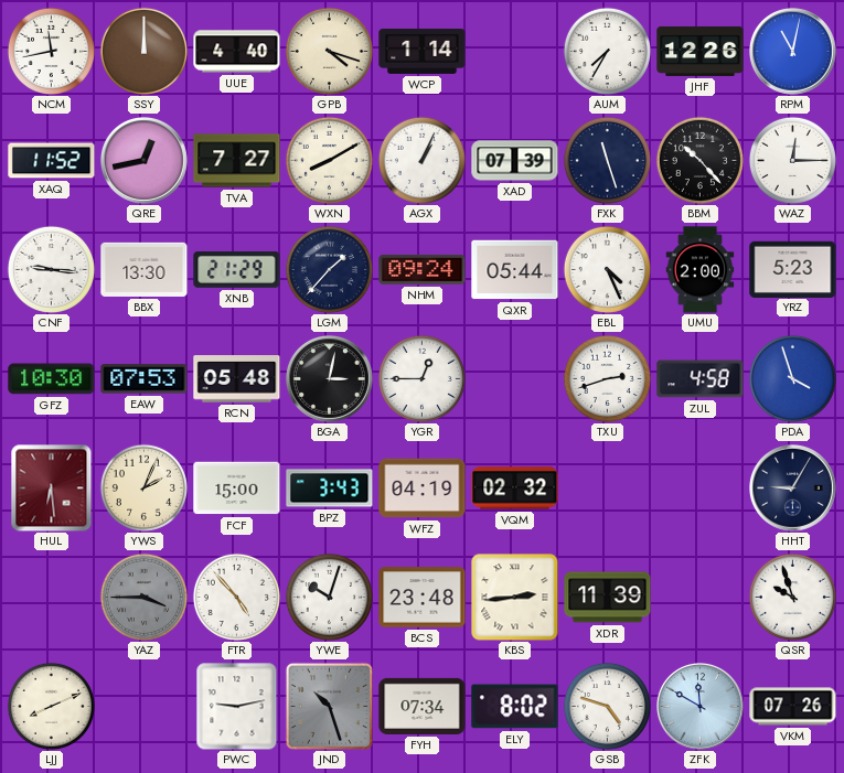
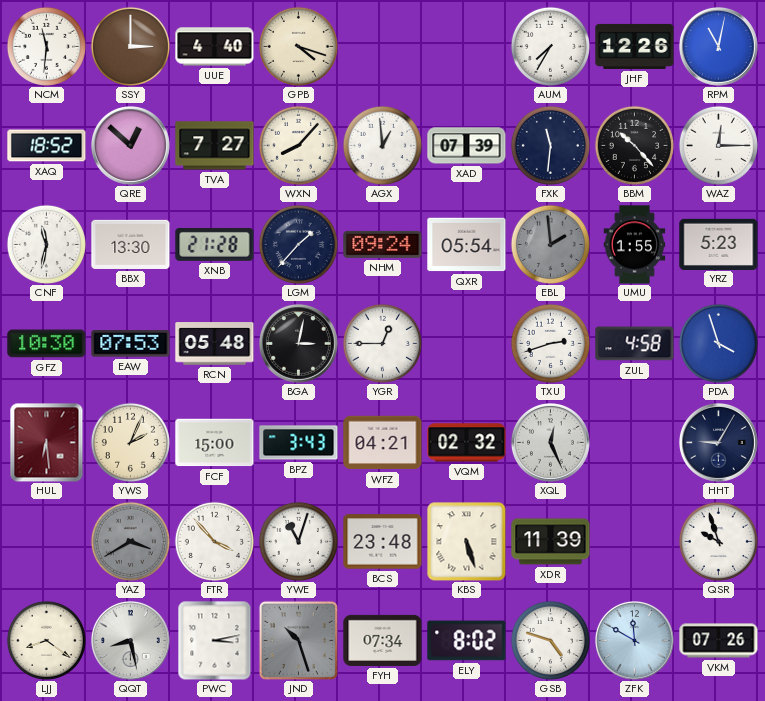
NCM: 11:43 -> 11:31
SSY: 12:00 -> 3:00
WCP: 1:14 -> none
XAQ: 11:52 -> 18:52
QRE: 12:43 -> 12:52
WXN: 8:10 -> 8:07
AGX: 1:04 -> 12:59
FXK: 11:27 -> 11:31
CNF: 9:16 -> 11:32
XNB: 21:29 -> 21:28
QXR: 05:44 -> 05:54
EBL: 4:26 -> 1:59
EBL dial: white -> grey
UMU: 2:00 -> 1:55
WFZ: 04:19 -> 04:21
XQL: none -> 12:26
YAZ: 3:45 -> 3:40
FTR: 4:53 -> 3:53
YWE: 10:03 -> 11:03
KBS: 2:44 -> 5:27
LJJ: 8:11 -> 8:21
QQT: none -> 8:28
PWC: 9:13 -> 3:13
